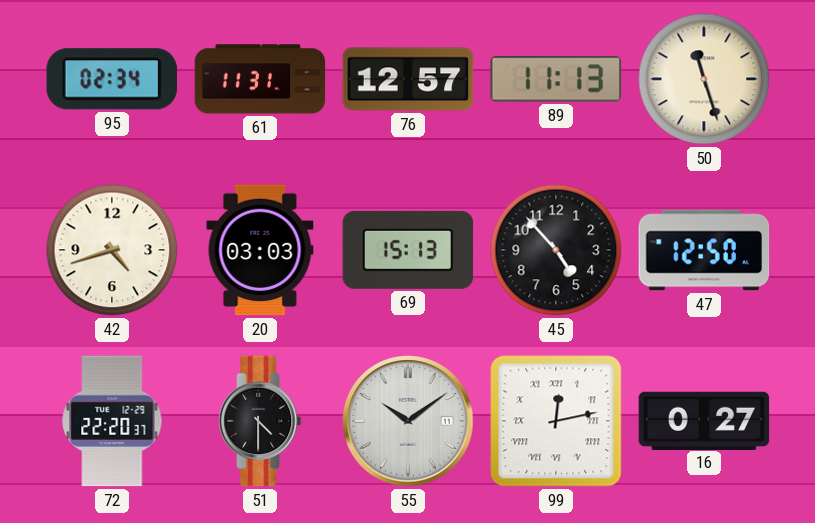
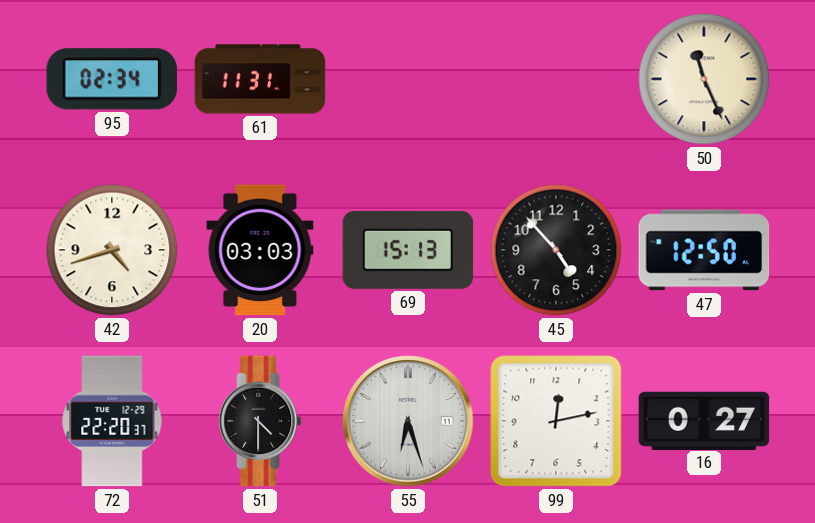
76: 12:57 -> none
89: 11:13 -> none
50: 11:27 -> 11:26
55: 10:09 -> 6:27
99 numerals: Roman -> Arabic
